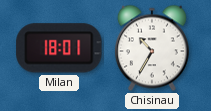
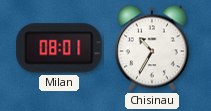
Milan: 18:01 -> 08:01
